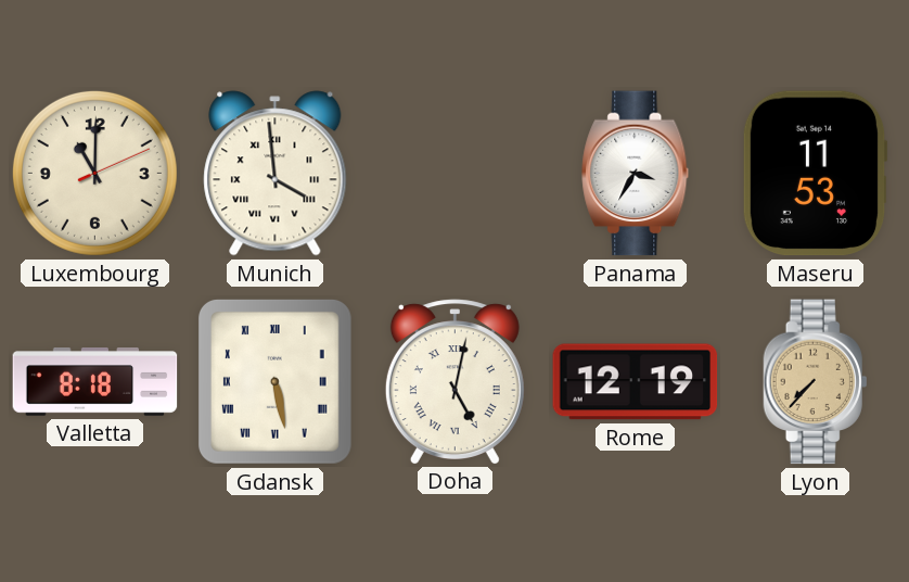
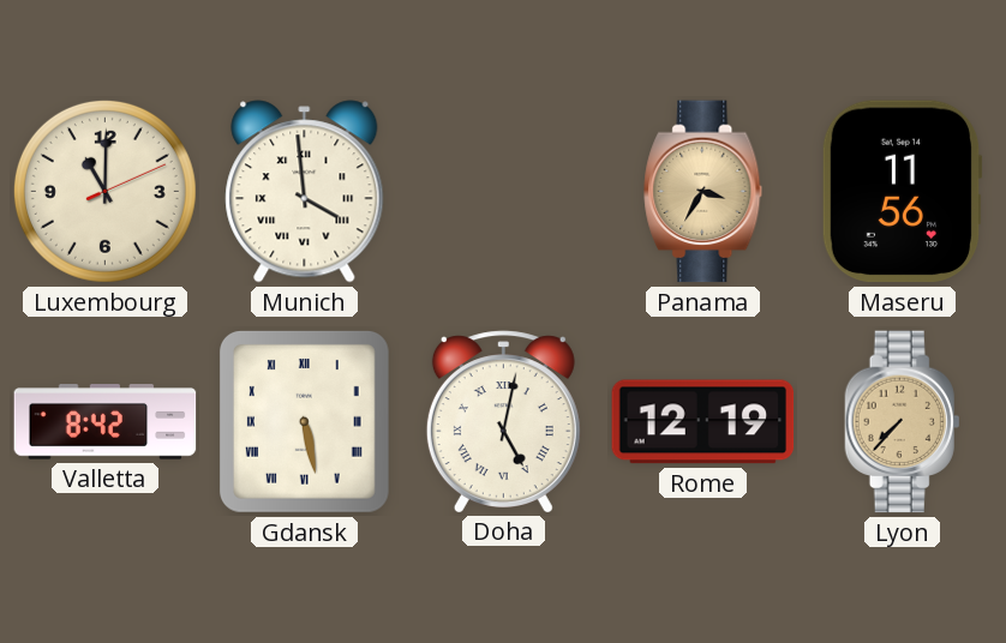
Panama dial: white -> champagne
Maseru: 11:53 -> 11:56
Valletta: 8:18 -> 8:42
